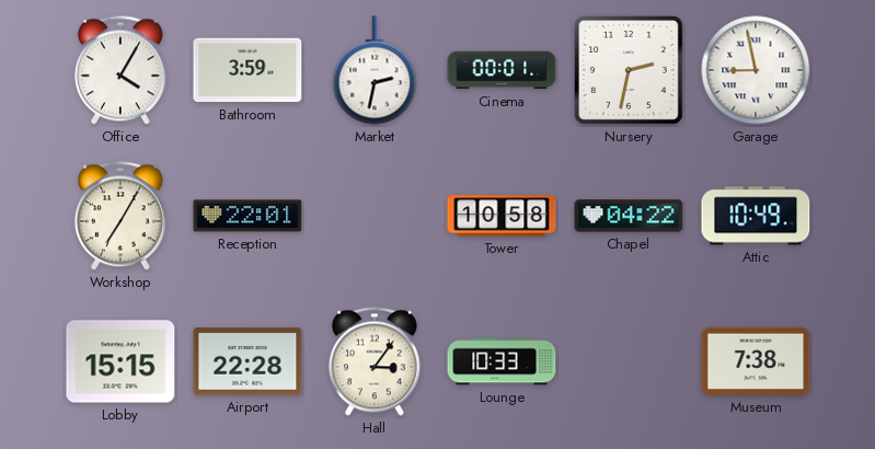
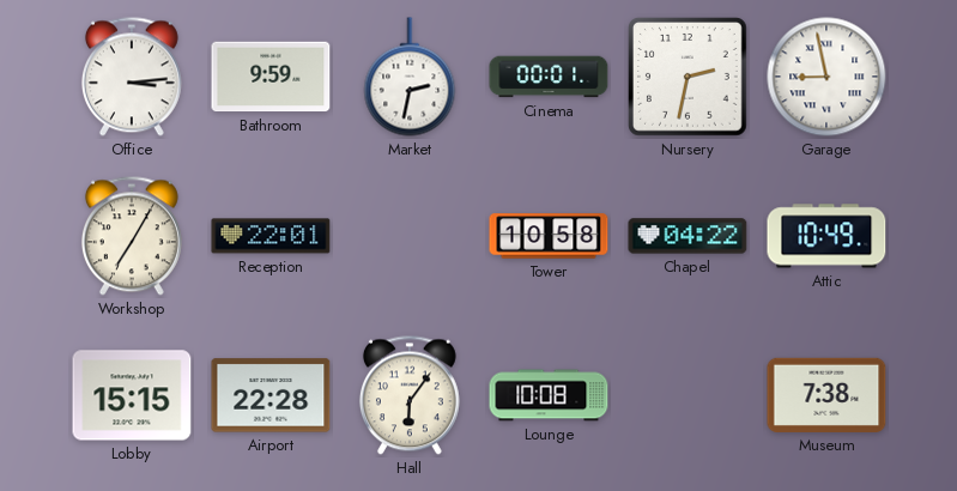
Office: 4:05 -> 3:14
Bathroom: 3:59 -> 9:59
Hall: 3:06 -> 6:06
Lounge: 10:33 -> 10:08
